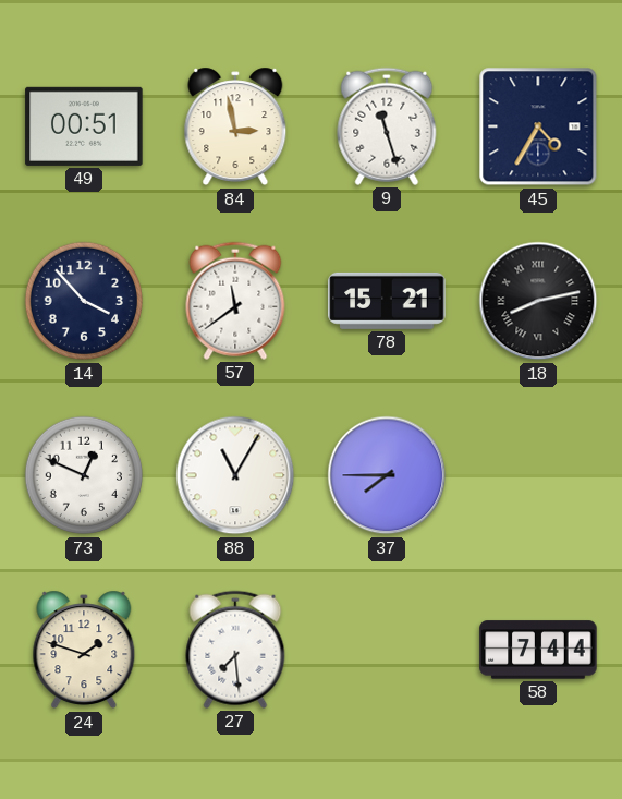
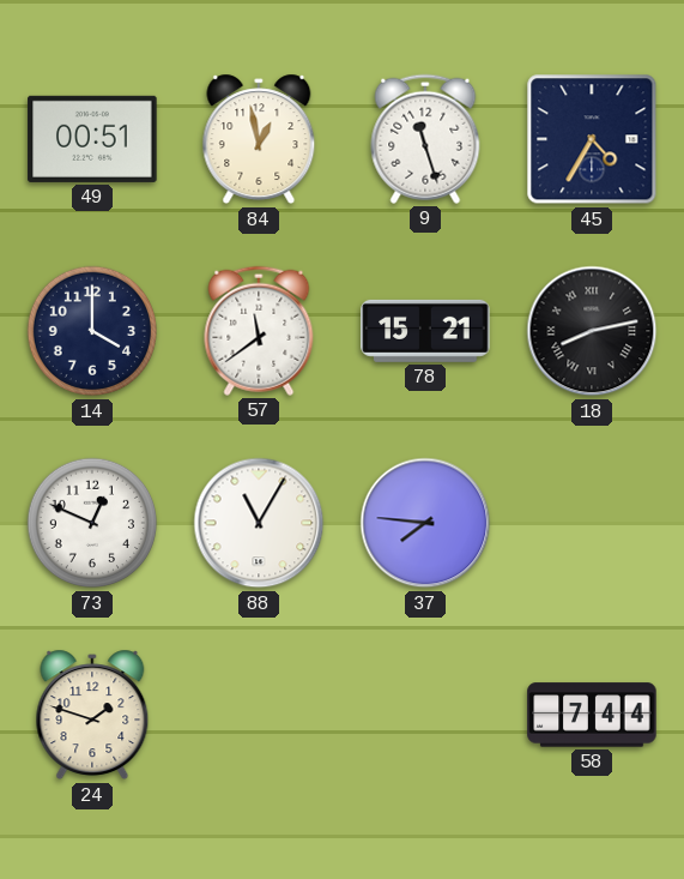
84: 2:58 -> 12:58
14: 3:53 -> 4:00
37: 7:45 -> 7:46
27: 7:29 -> none
